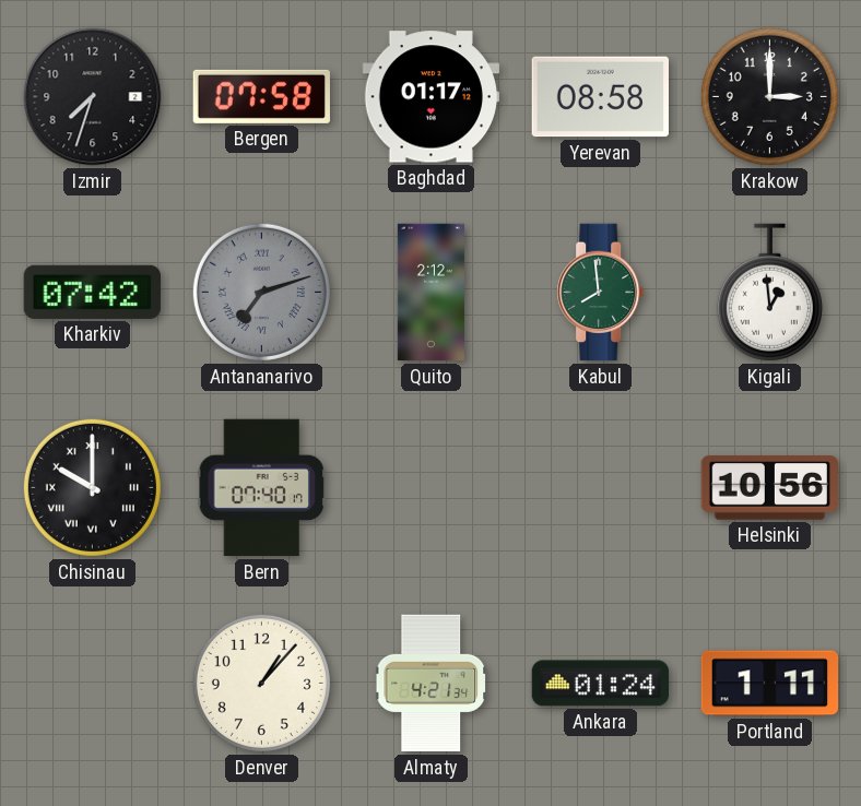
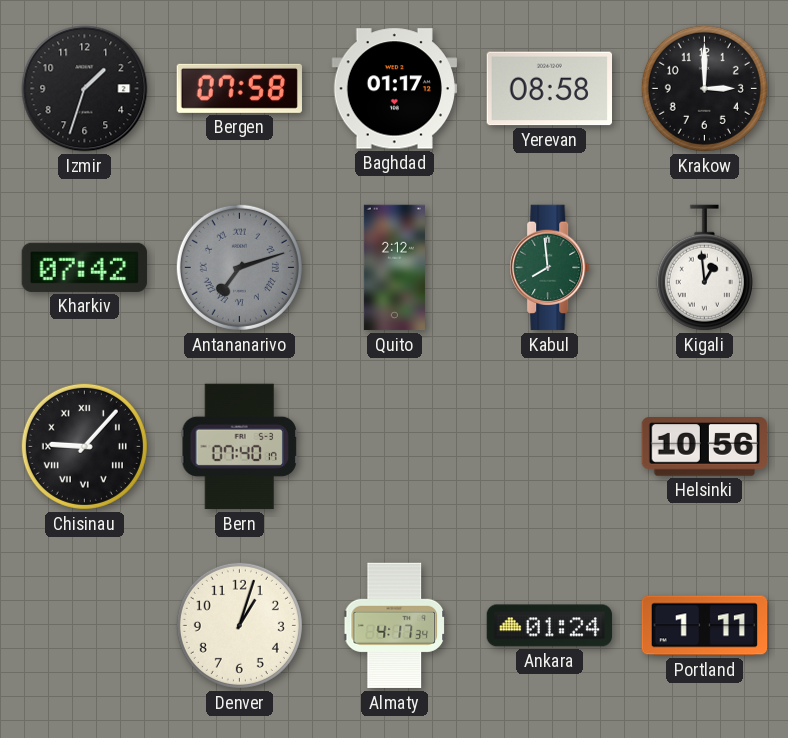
Izmir: 7:33 -> 1:33
Chisinau: 10:00 -> 9:07
Denver: 1:07 -> 1:03
Almaty: 4:21 -> 4:17
